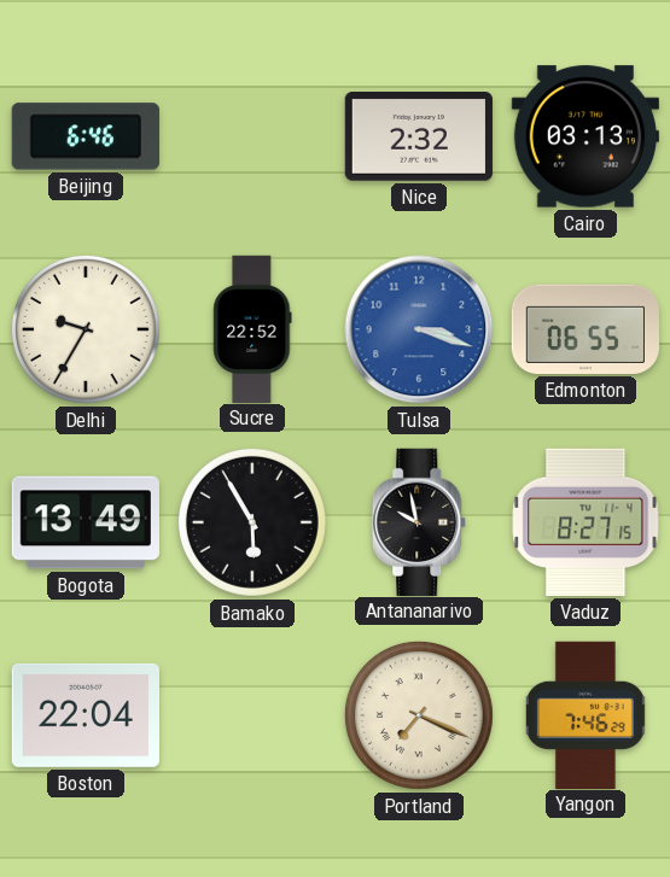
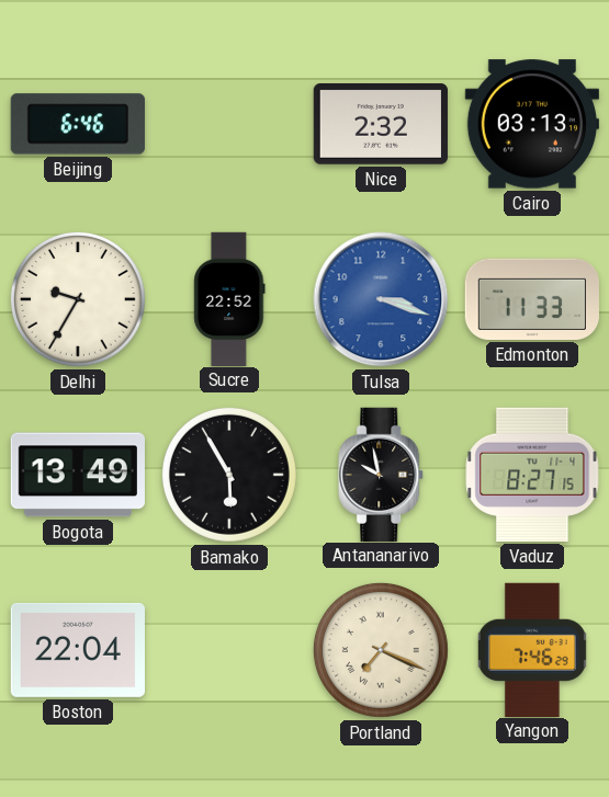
Edmonton: 06:55 -> 11:33
